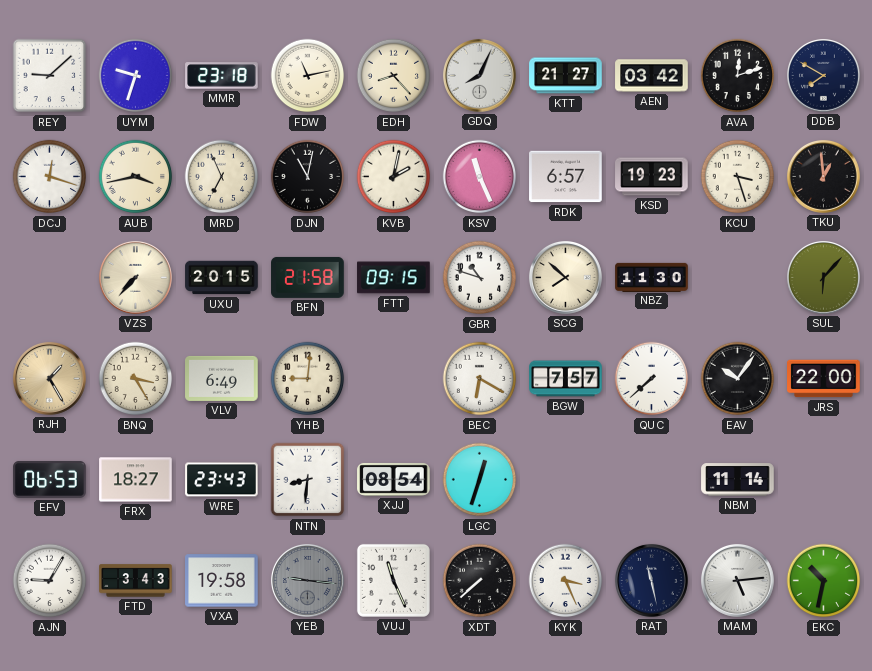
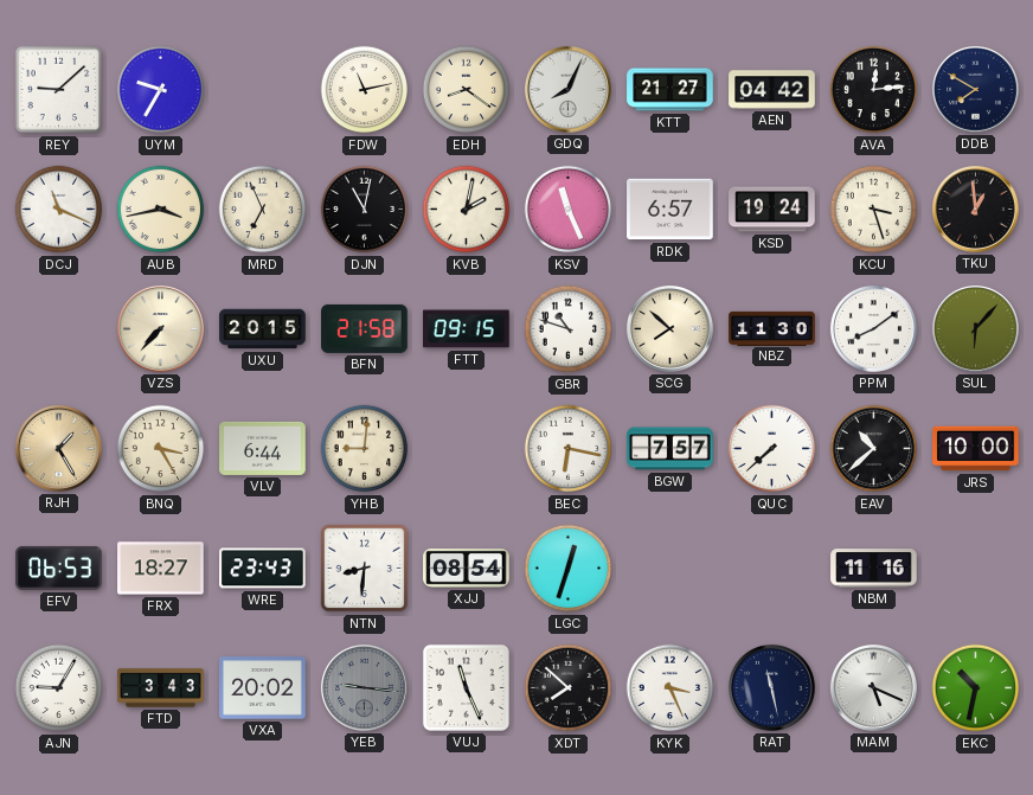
UYM: 9:33 -> 9:35
MMR: 23:18 -> none
EDH: 8:23 -> 8:21
AEN: 03:42 -> 04:42
AVA: 12:12 -> 12:14
DCJ: 12:18 -> 11:19
KSD: 19:23 -> 19:24
PPM: none -> 8:09
VLV: 6:49 -> 6:44
BEC: 6:20 -> 6:17
EAV: 10:06 -> 10:38
JRS: 22:00 -> 10:00
NBM: 11:14 -> 11:16
VXA: 19:58 -> 20:02
XDT: 7:38 -> 7:52
MAM: 5:14 -> 5:19
